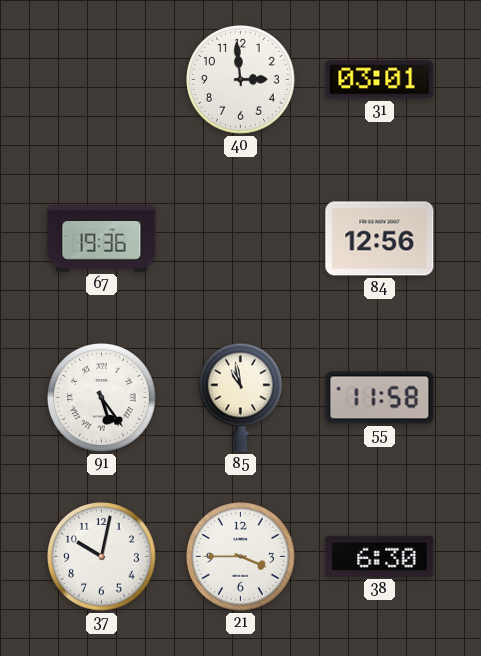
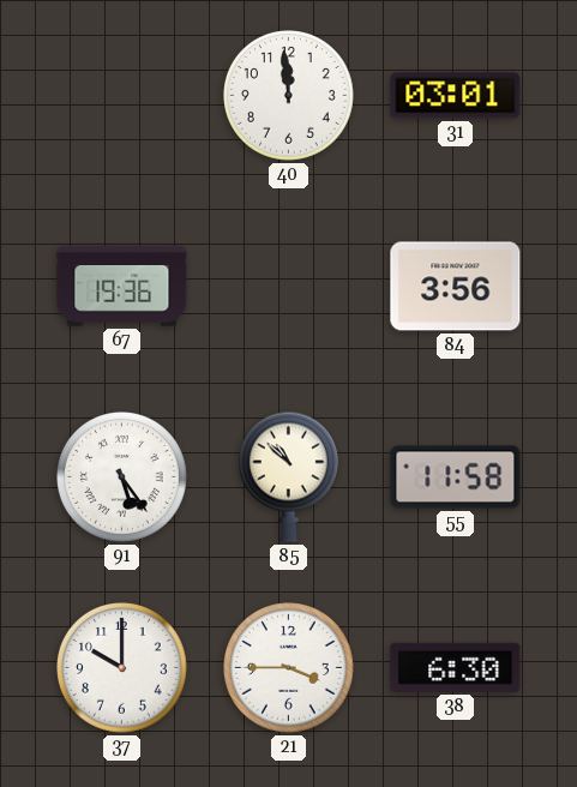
40: 2:59 -> 11:59
84: 12:56 -> 3:56
85: 10:58 -> 10:52
37: 10:02 -> 10:00
